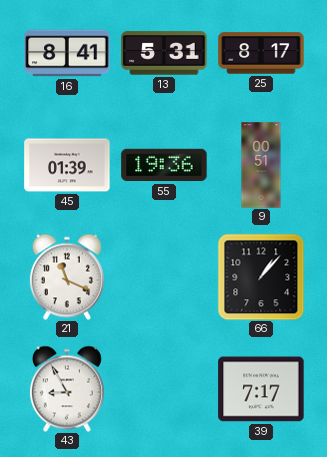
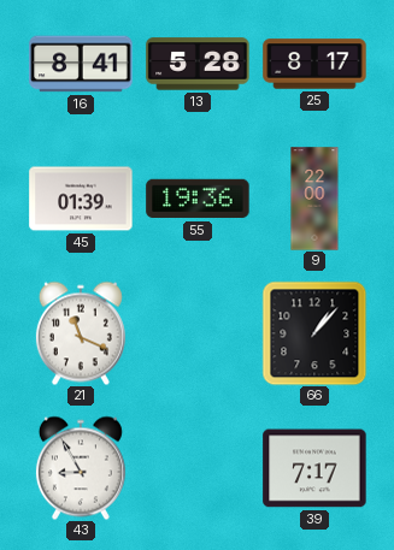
13: 5:31 -> 5:28
9: 00:51 -> 22:00
